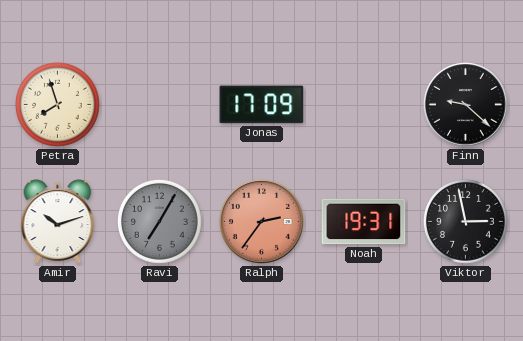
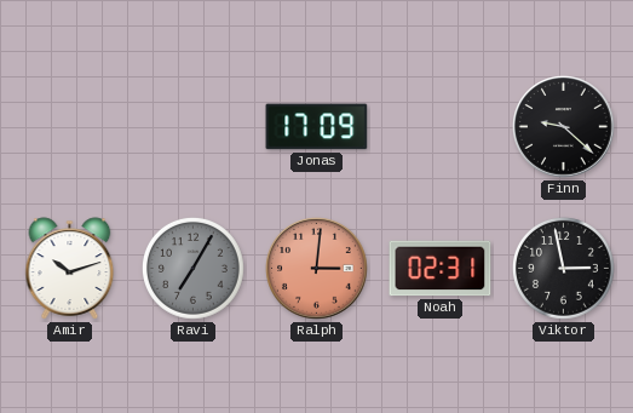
Petra: 7:57 -> none
Ralph: 2:36 -> 3:01
Noah: 19:31 -> 02:31
